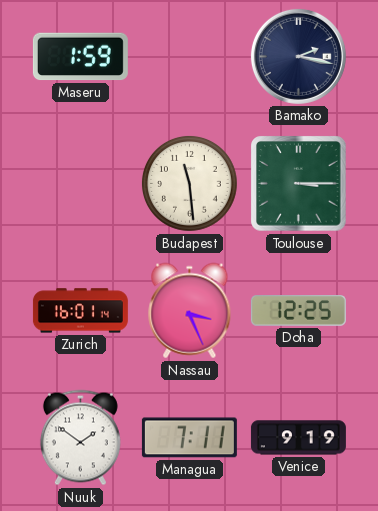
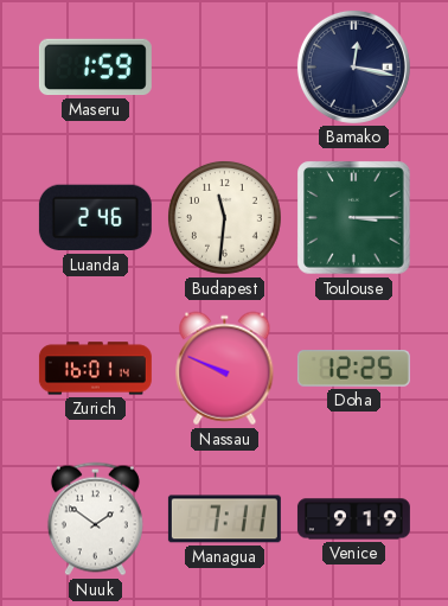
Bamako: 2:17 -> 12:17
Luanda: none -> 2:46
Budapest: 11:29 -> 11:31
Nassau: 3:26 -> 9:49
